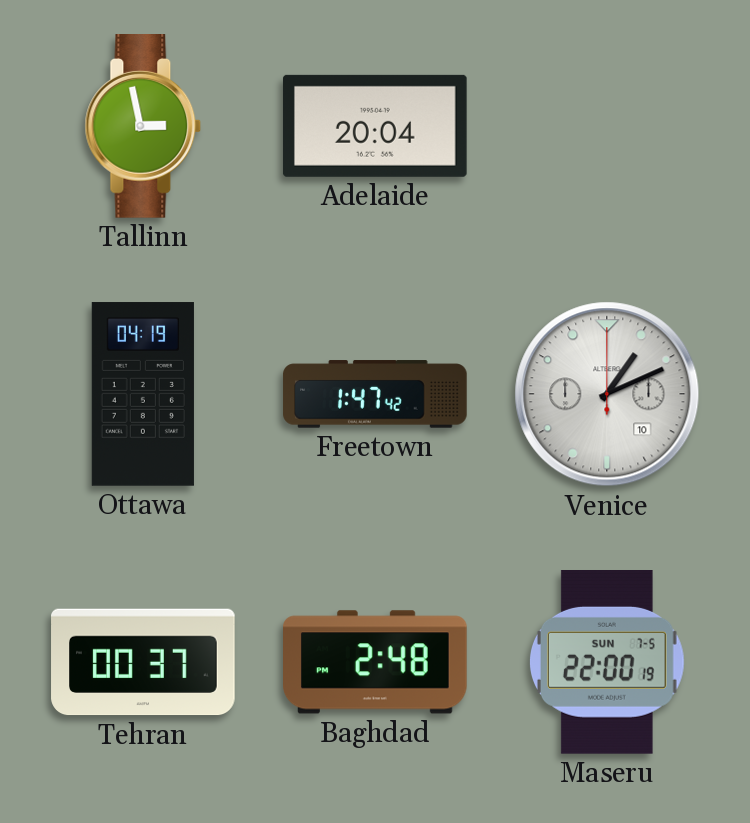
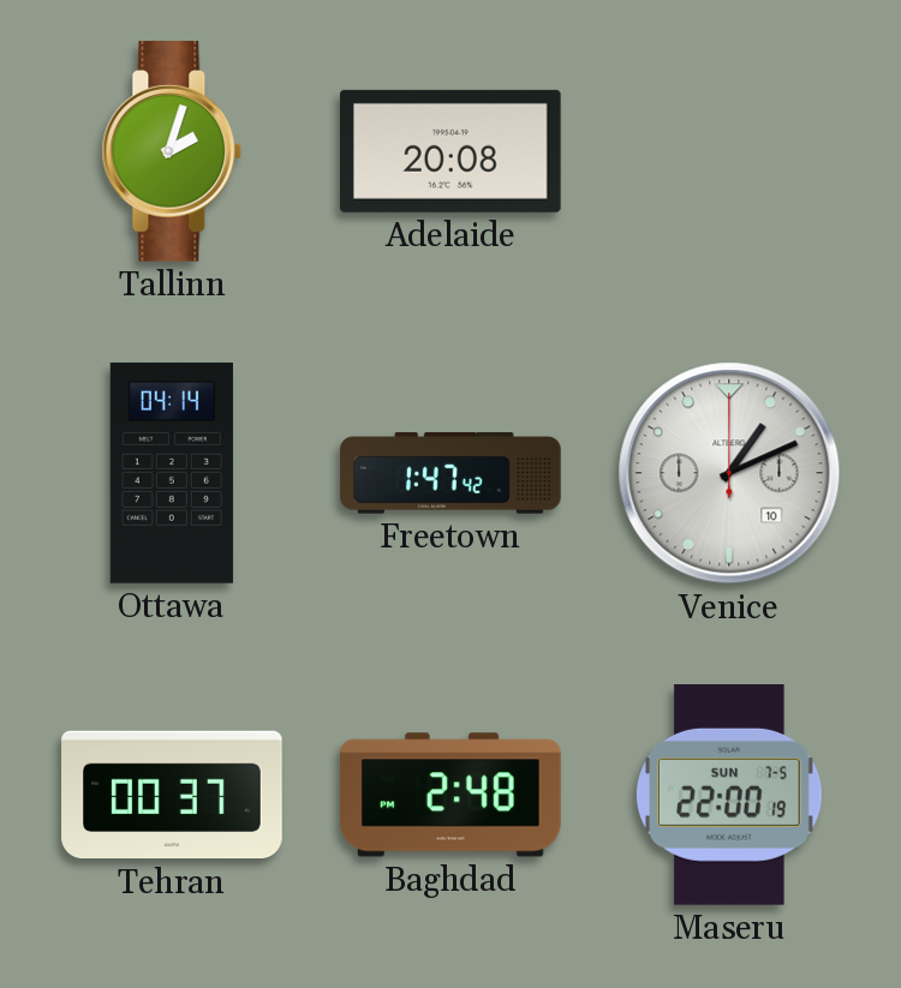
Tallinn: 2:58 -> 2:03
Adelaide: 20:04 -> 20:08
Ottawa: 04:19 -> 04:14
